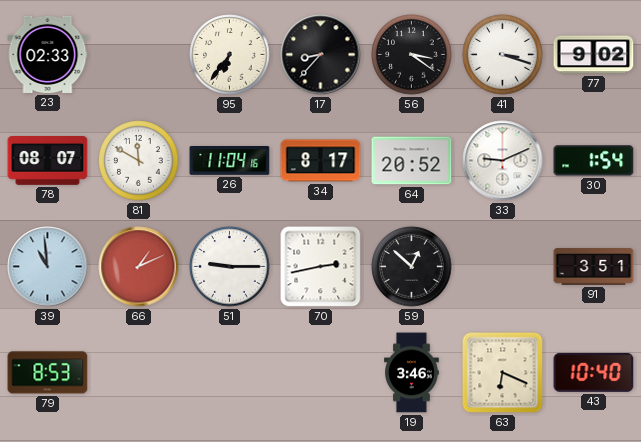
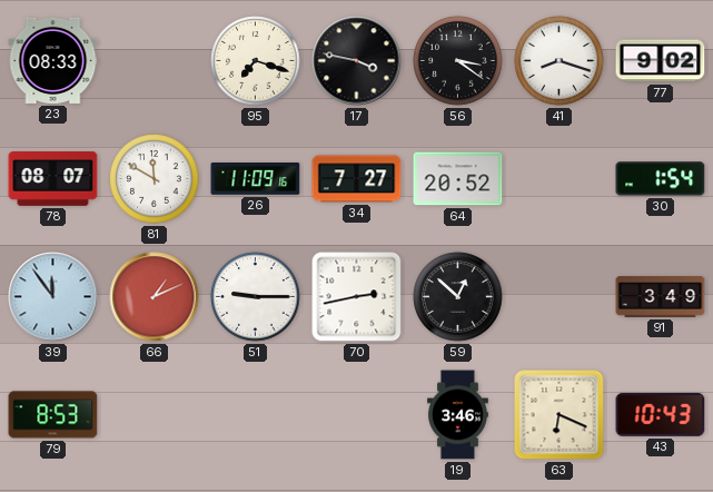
23: 02:33 -> 08:33
95: 6:36 -> 7:18
17: 8:37 -> 3:47
41: 3:18 -> 8:18
26: 11:04 -> 11:09
34: 8:17 -> 7:27
33: 9:11 -> none
39: 10:59 -> 11:54
91: 3:51 -> 3:49
43: 10:40 -> 10:43
